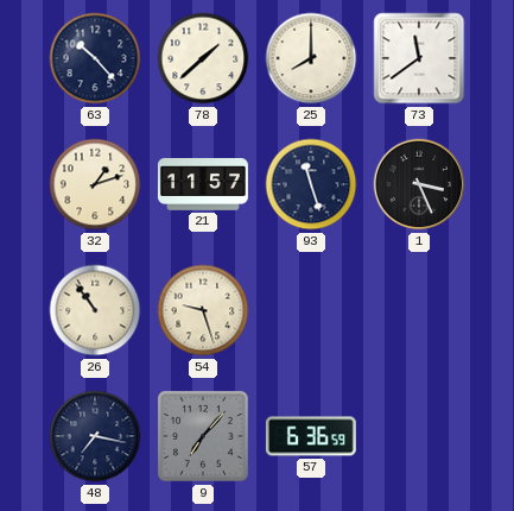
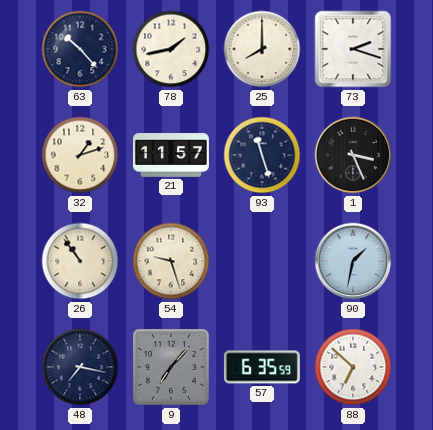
78: 1:38 -> 1:43
73: 11:39 -> 2:18
90: none -> 1:32
57: 6:36 -> 6:35
88: none -> 6:52
